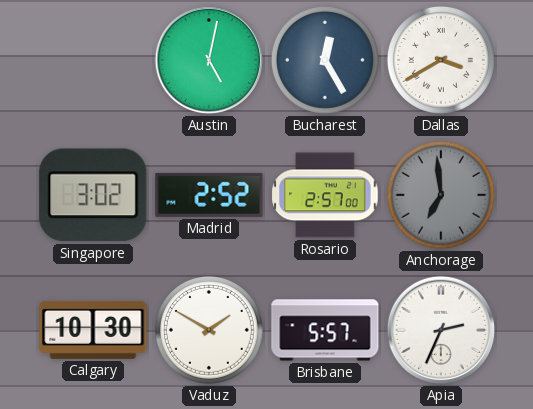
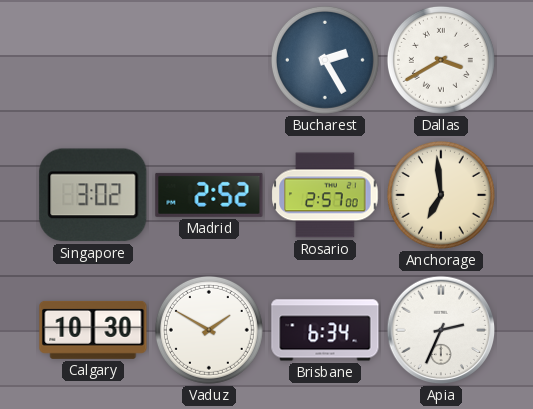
Austin: 5:02 -> none
Bucharest: 12:25 -> 2:25
Anchorage dial: grey -> cream
Brisbane: 5:57 -> 6:34
